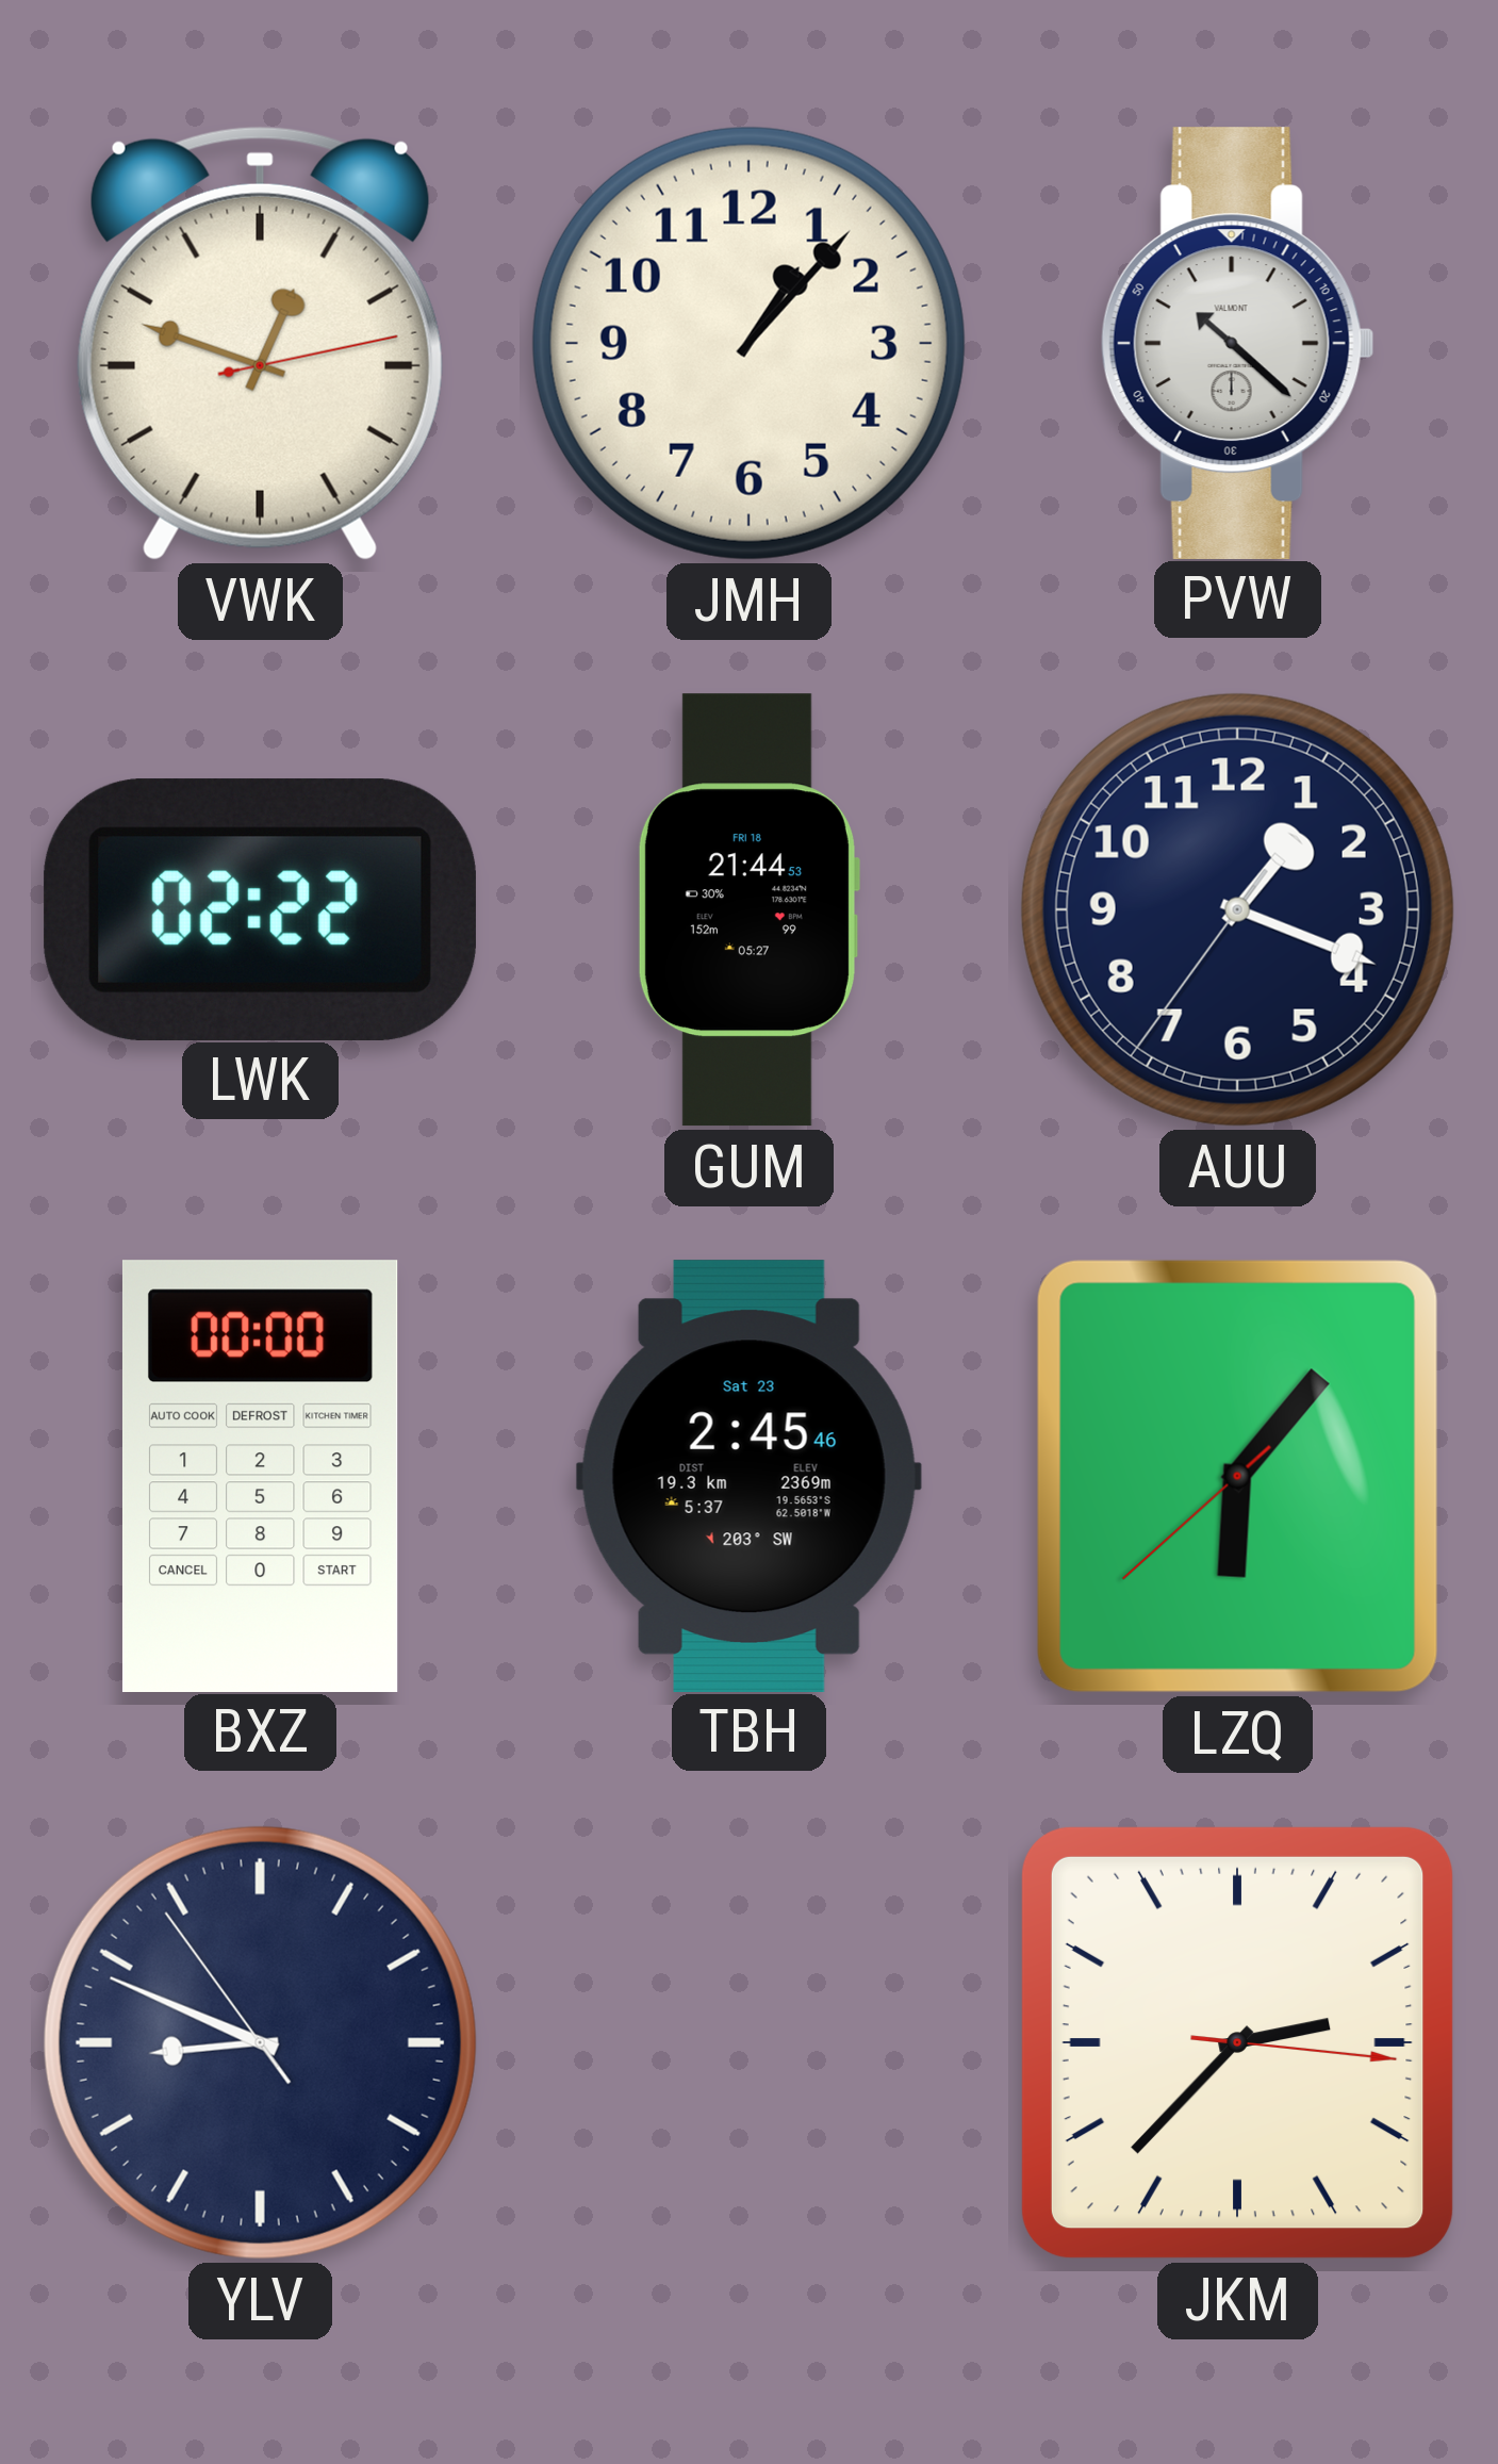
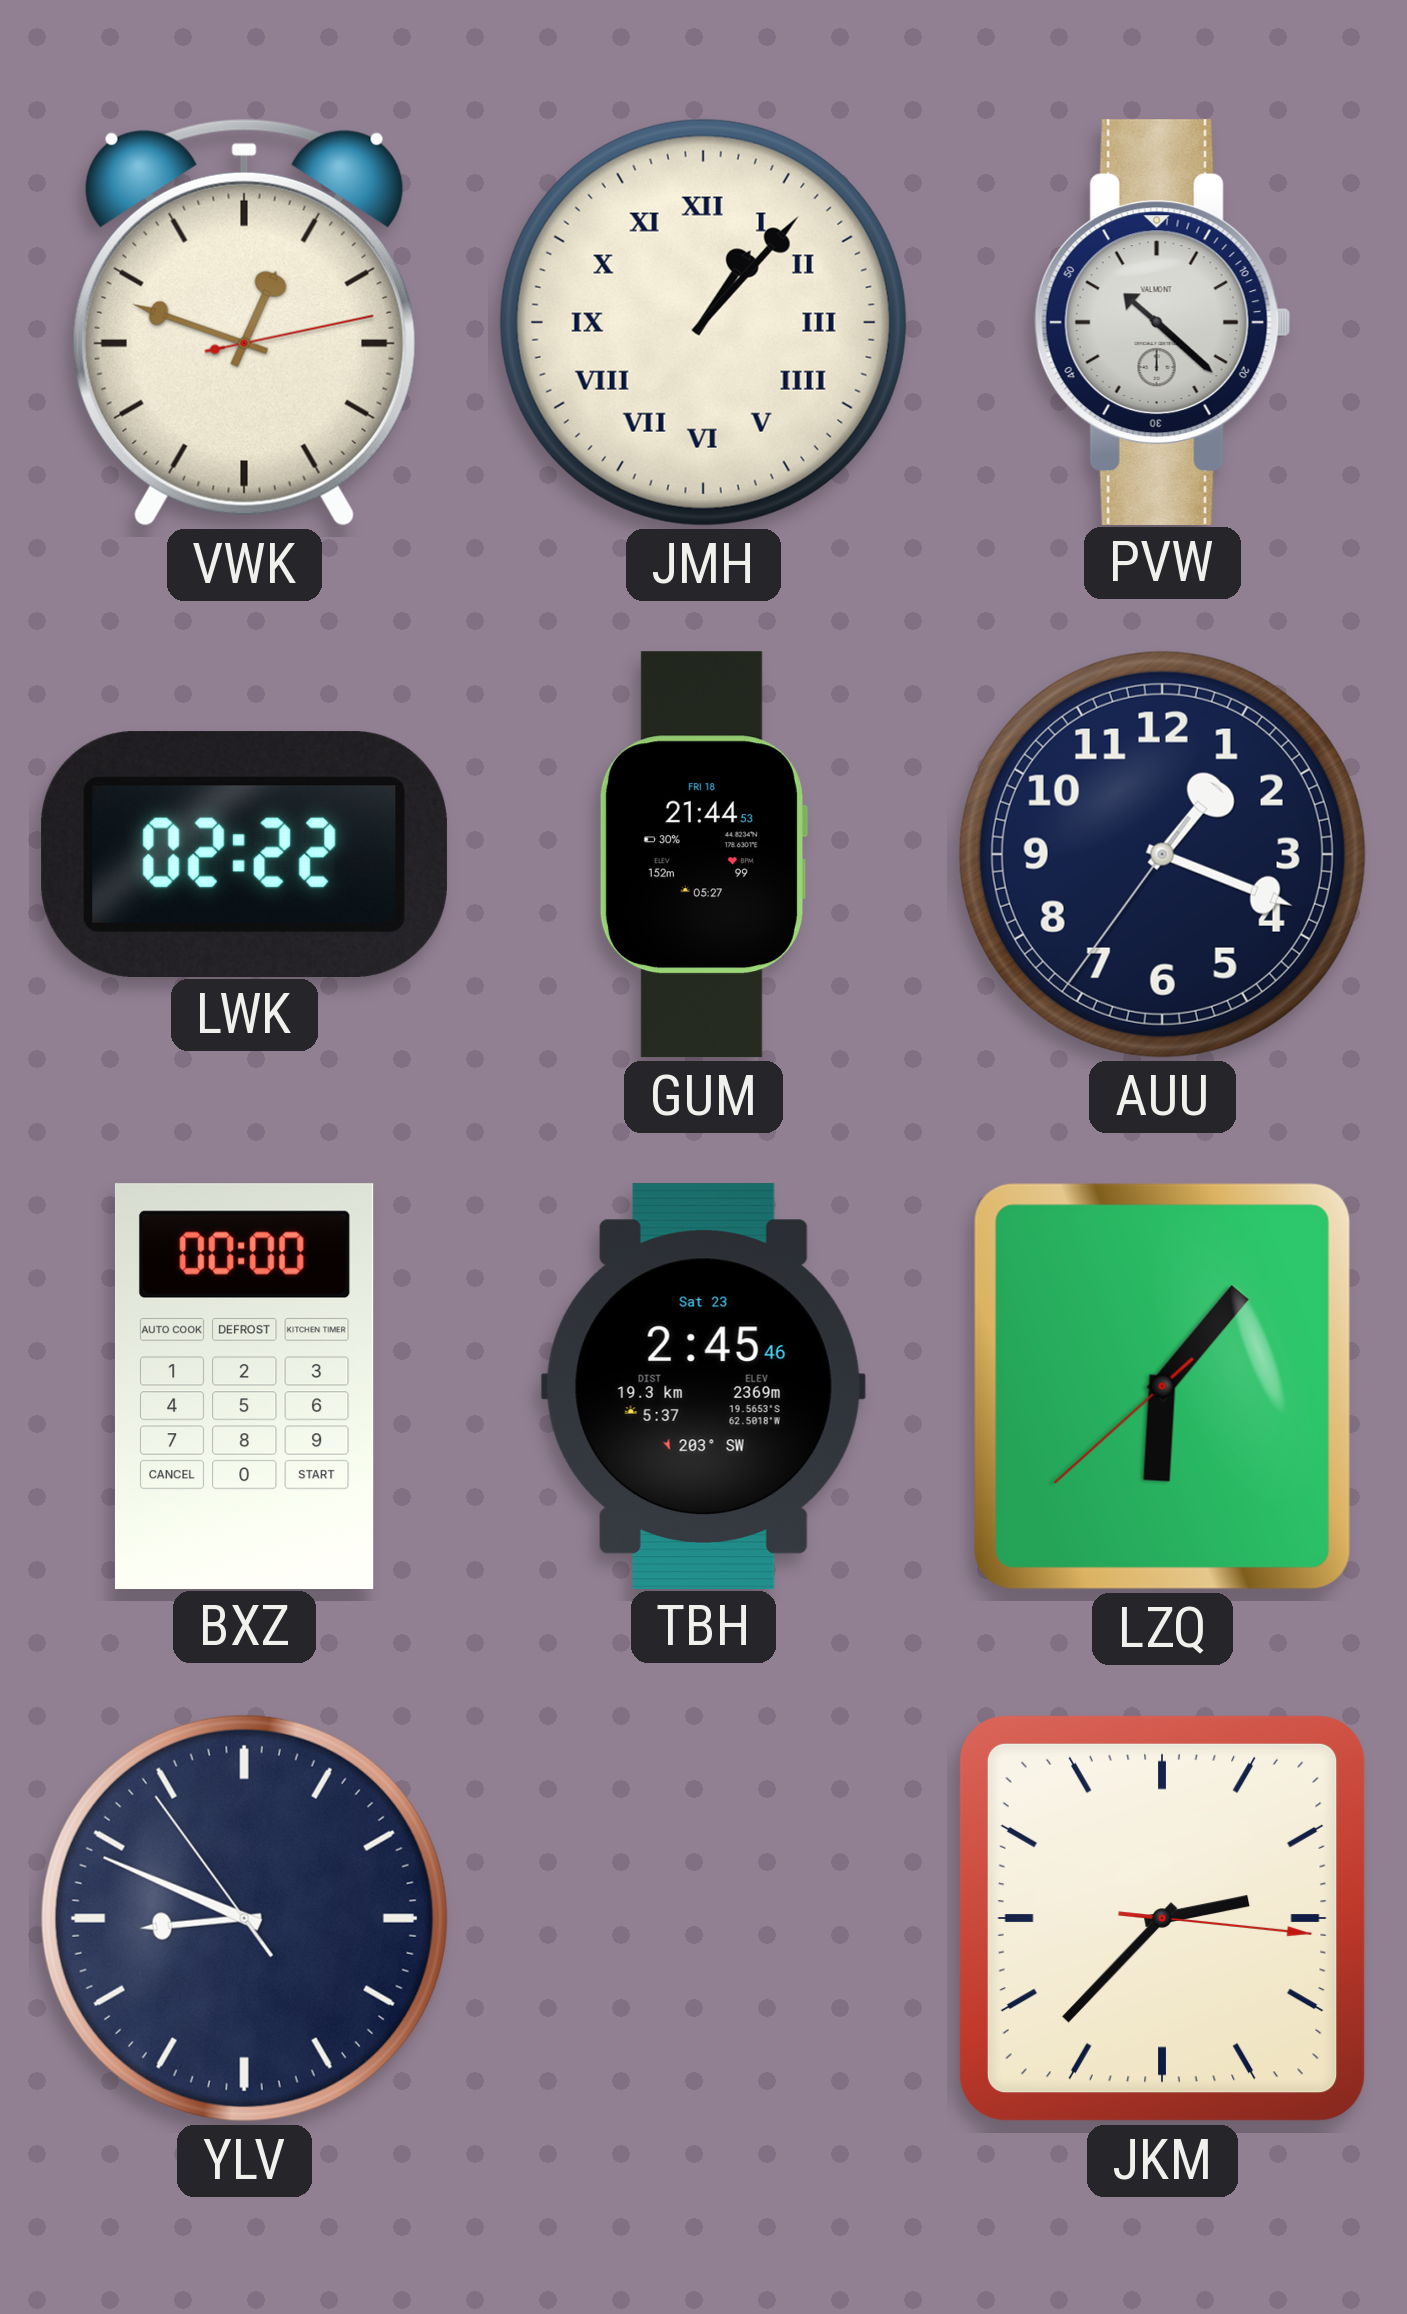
JMH numerals: Arabic -> Roman
